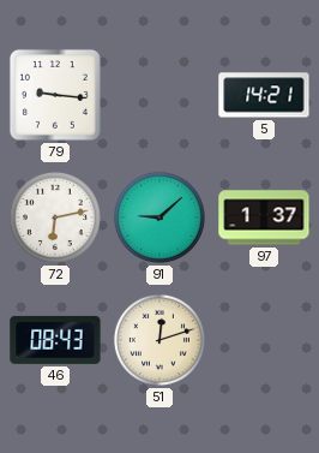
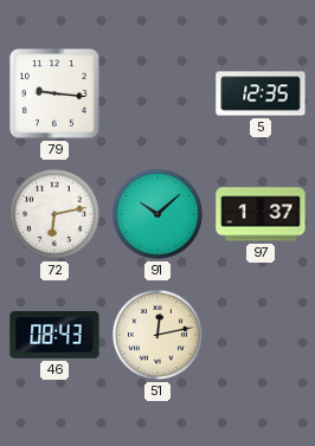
5: 14:21 -> 12:35
91: 9:08 -> 10:08
51: 12:12 -> 12:13
